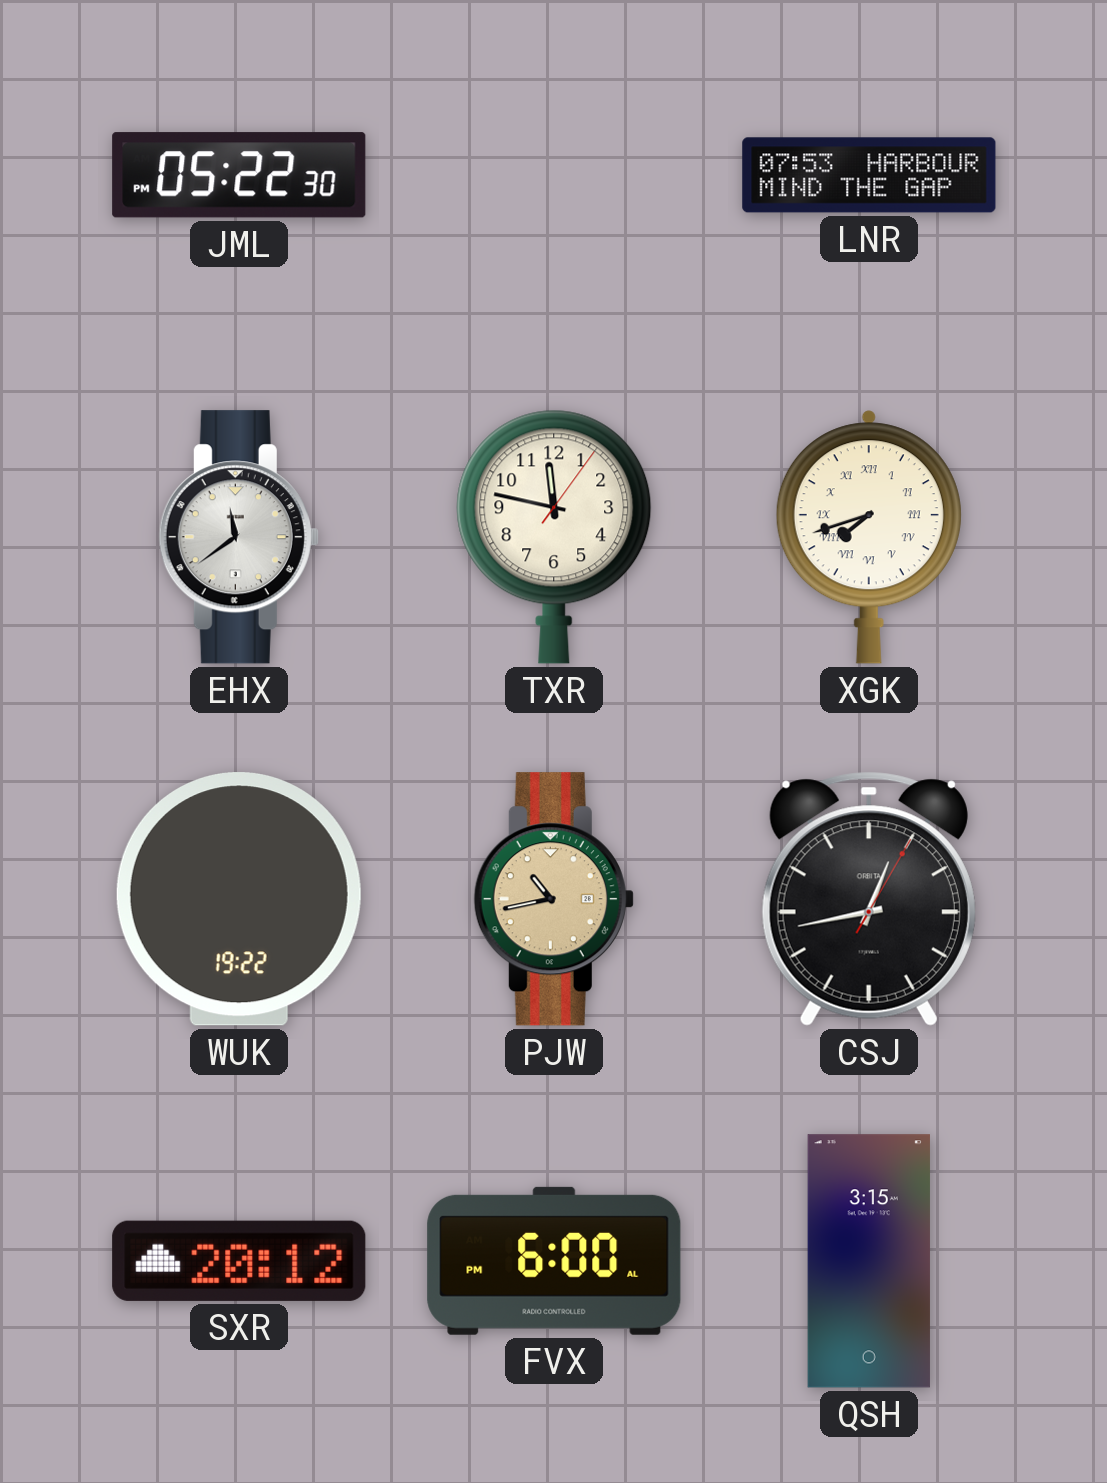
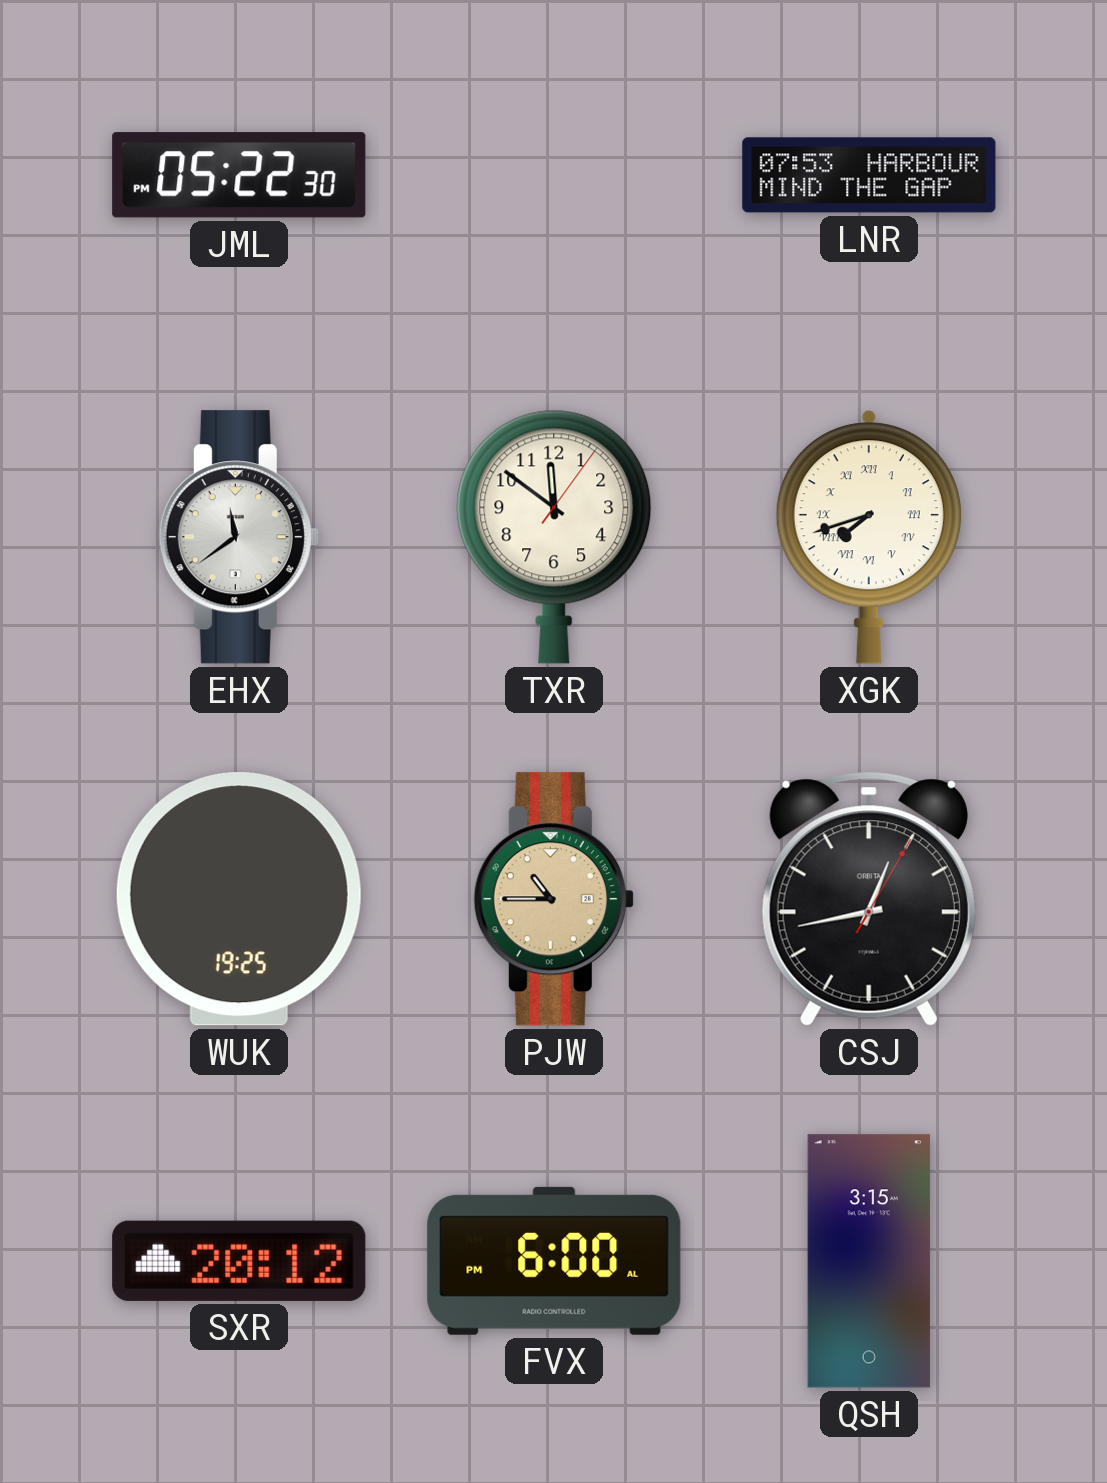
TXR: 11:47 -> 11:51
WUK: 19:22 -> 19:25
PJW: 10:43 -> 10:45
